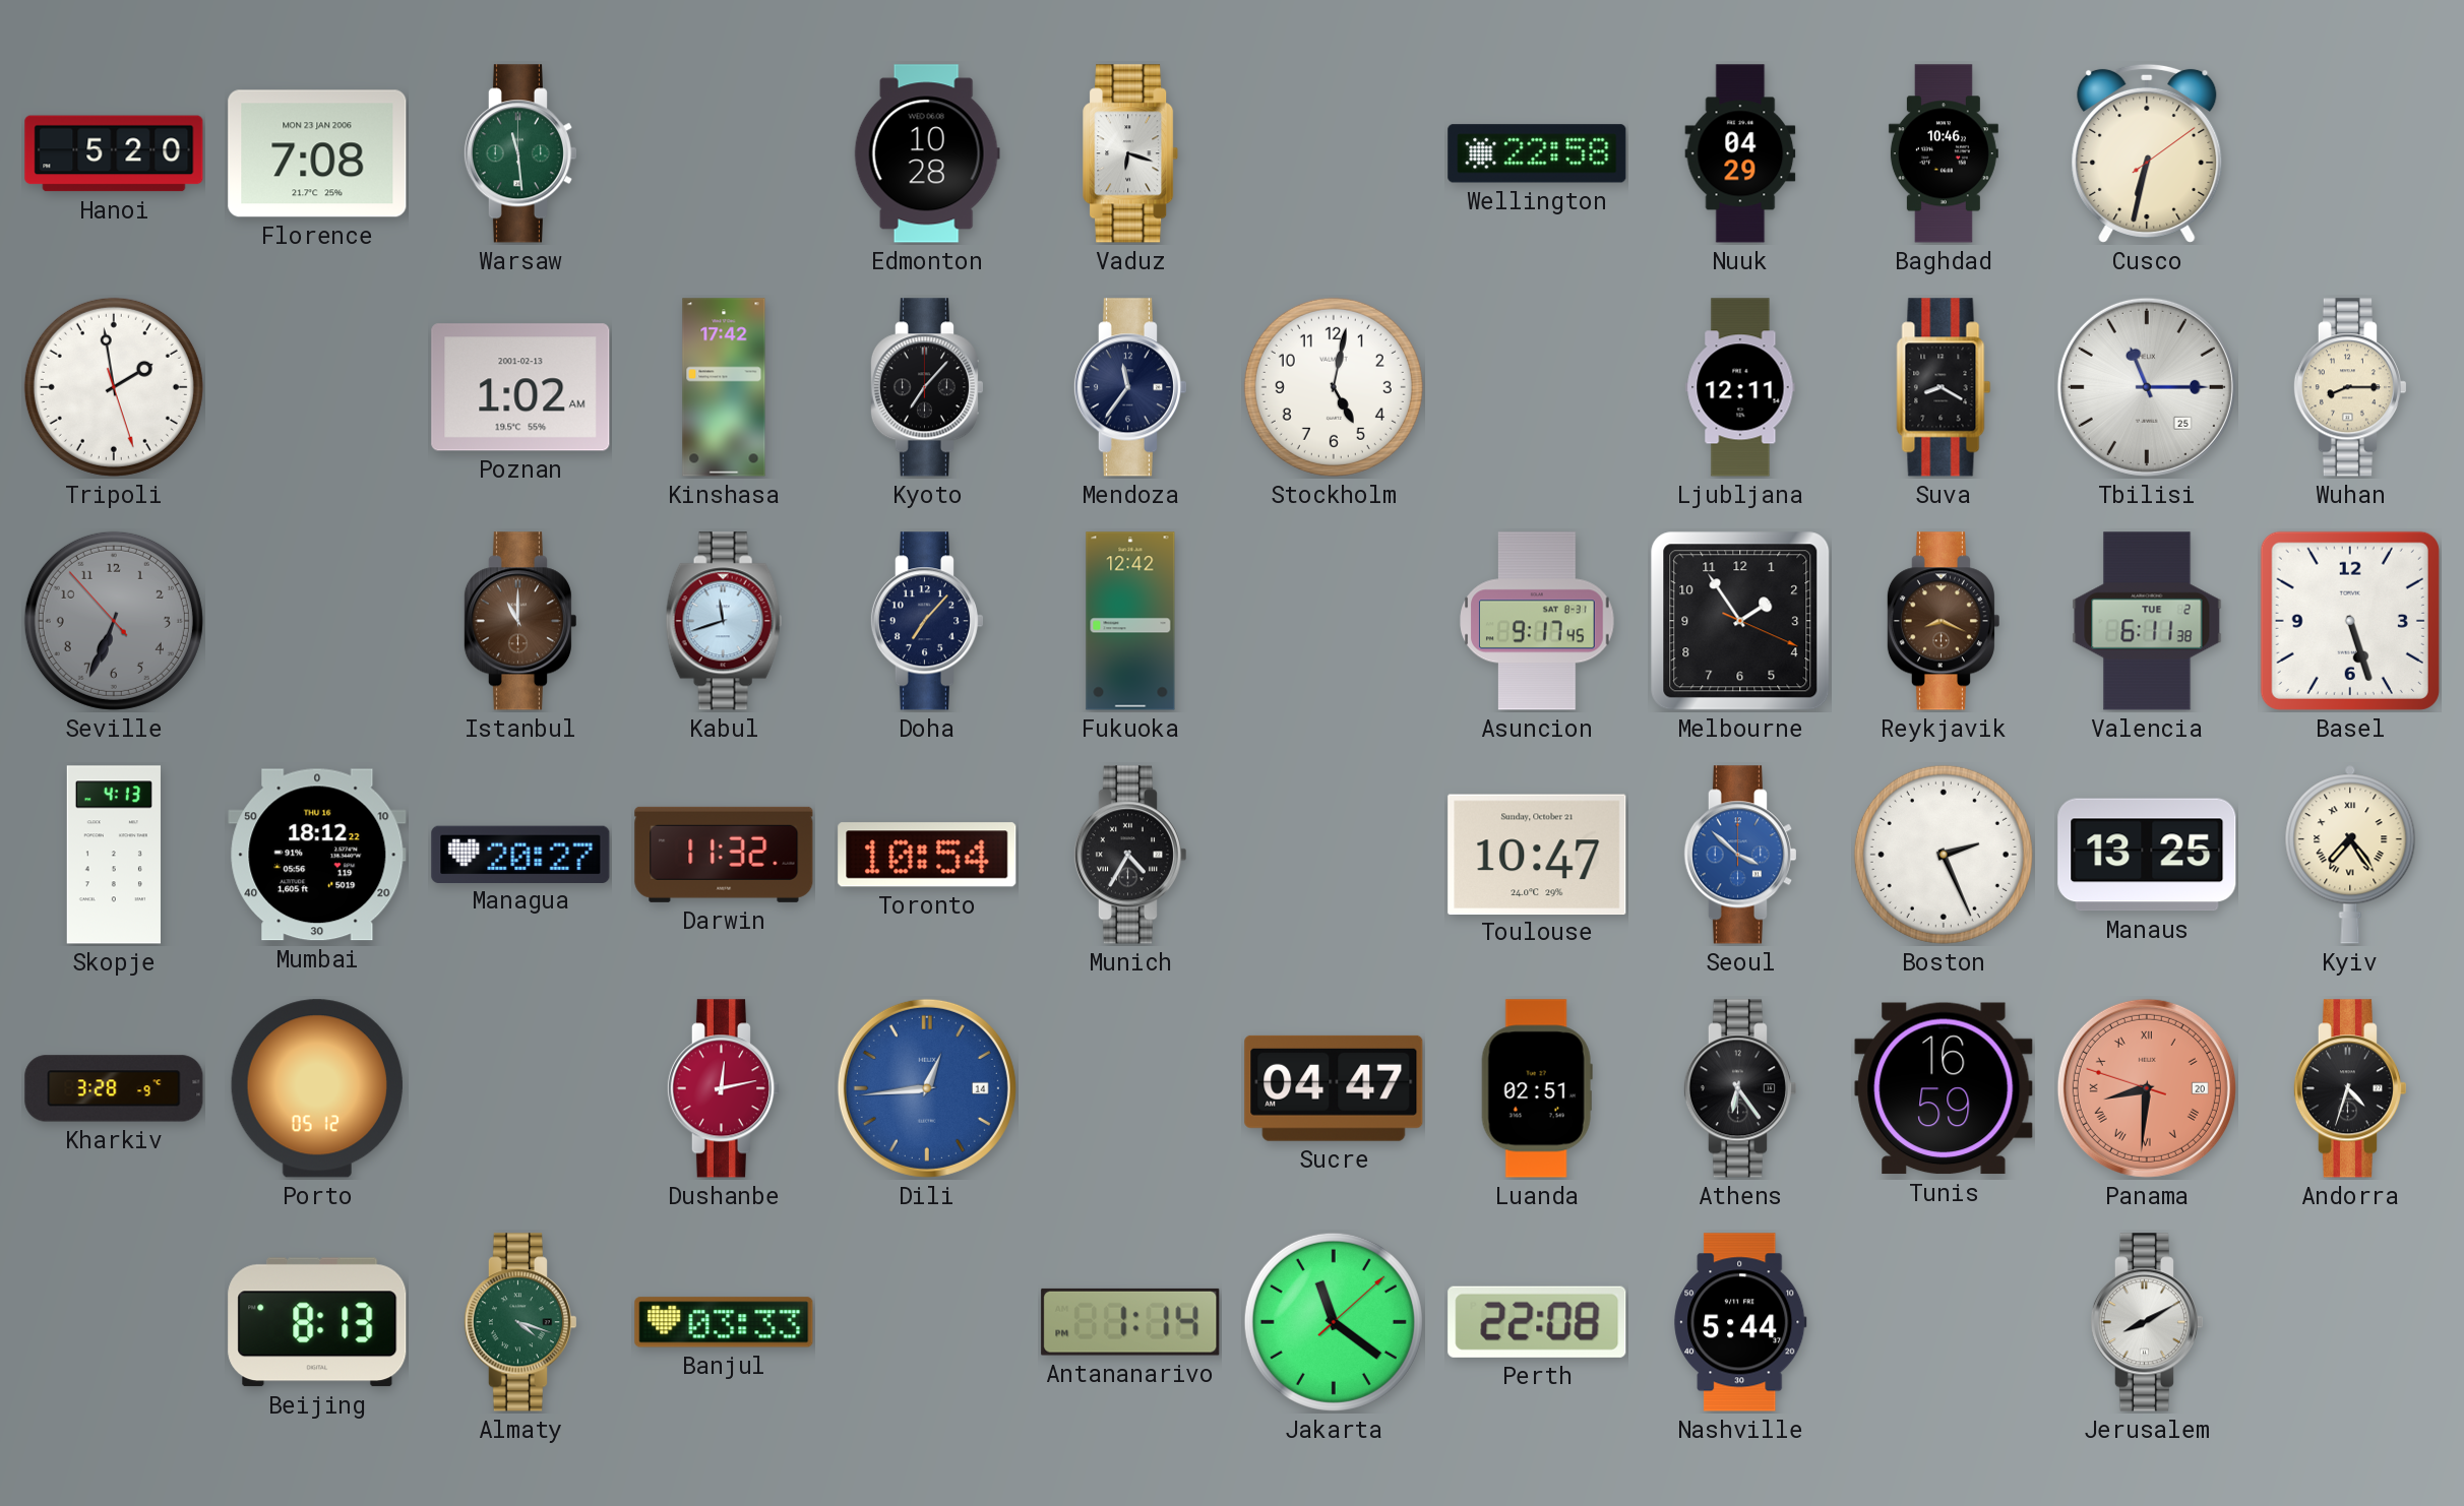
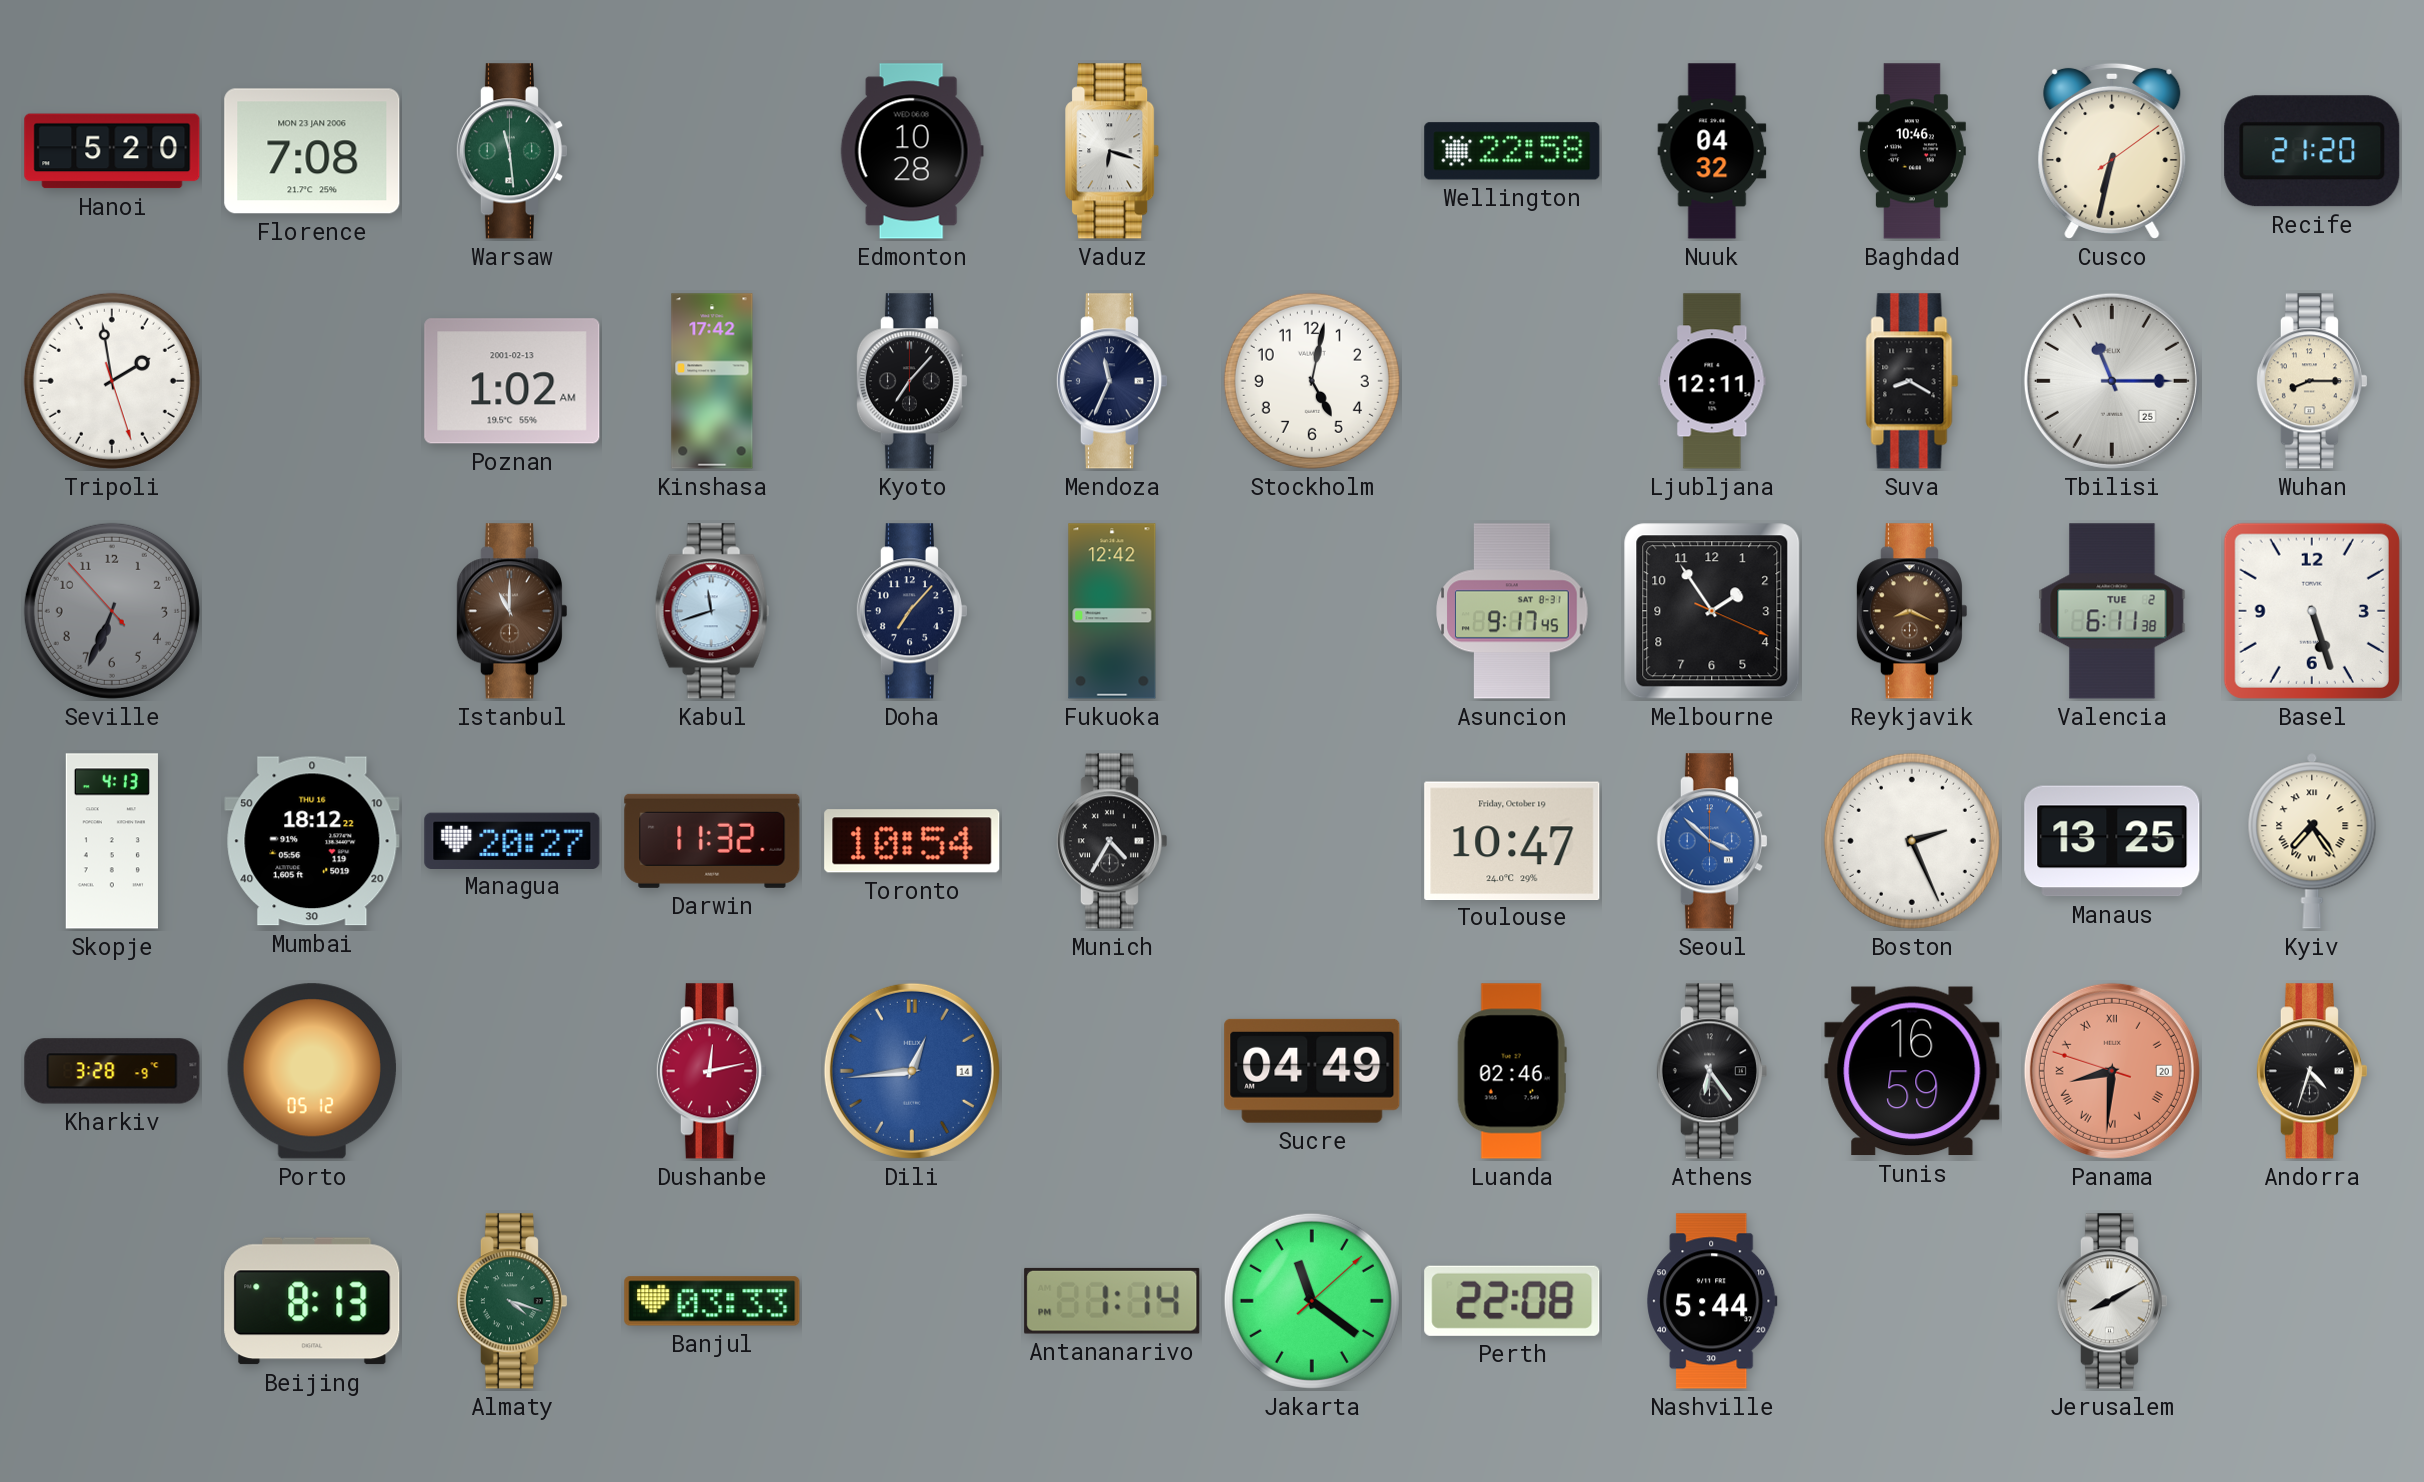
Nuuk: 04:29 -> 04:32
Recife: none -> 21:20
Mendoza: 11:36 -> 11:34
Toulouse date: Sunday, October 21 -> Friday, October 19
Sucre: 04:47 -> 04:49
Luanda: 02:51 -> 02:46
